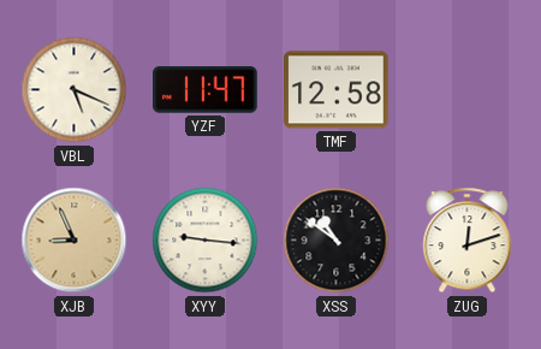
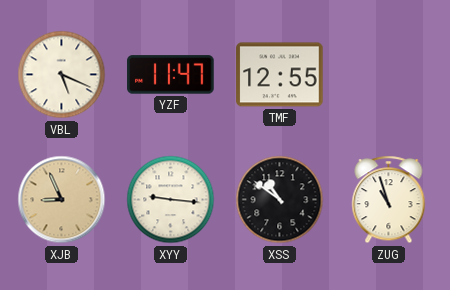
TMF: 12:58 -> 12:55
ZUG: 12:12 -> 10:57
